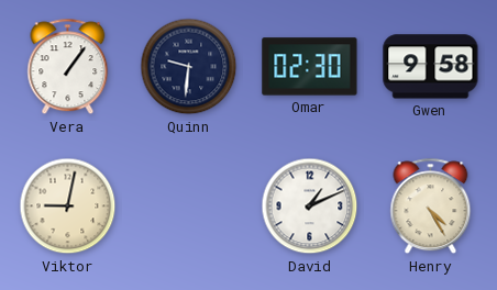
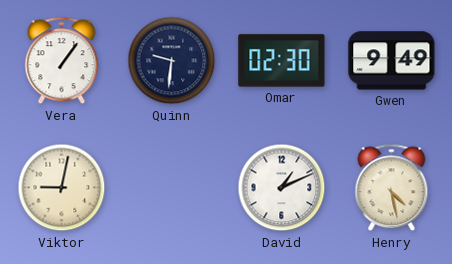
Gwen: 9:58 -> 9:49
Henry: 4:25 -> 4:28
